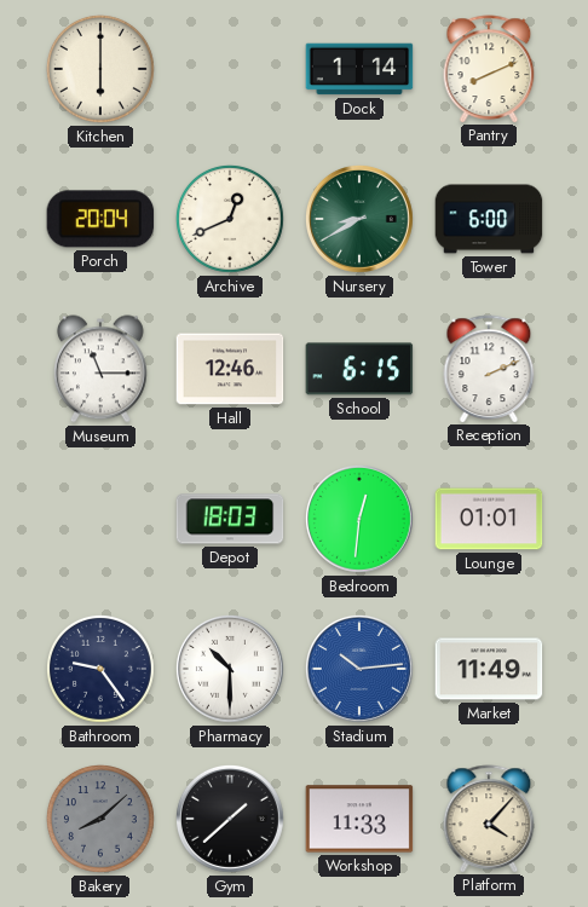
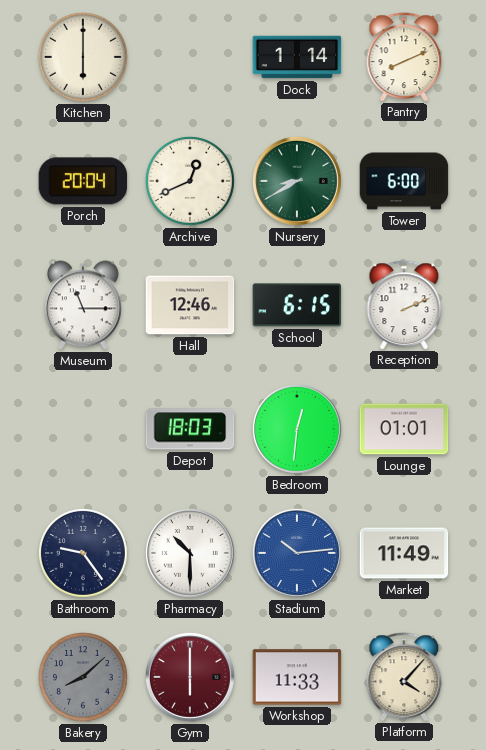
Gym: 1:38 -> 6:00
Gym dial: black -> burgundy
